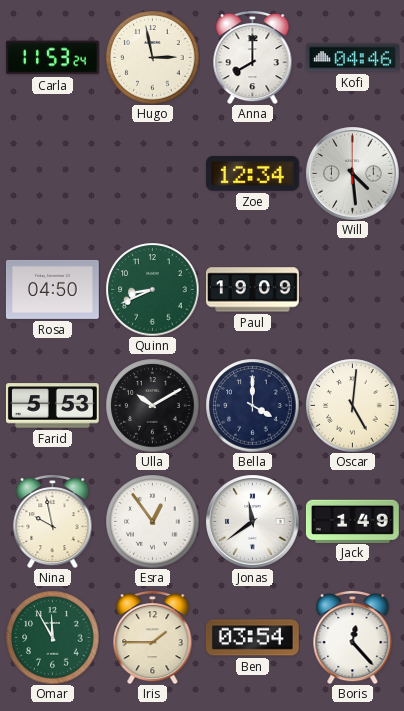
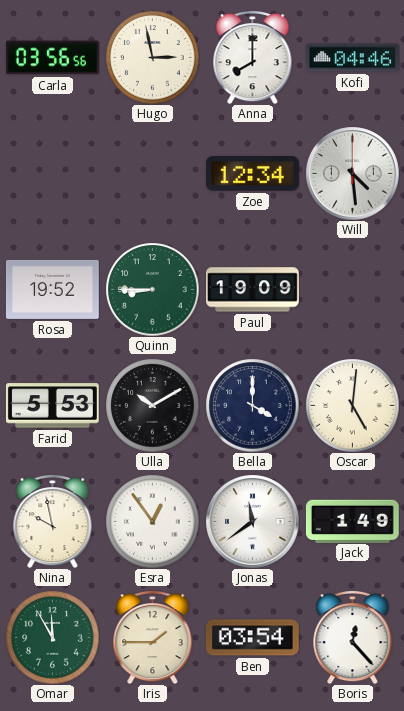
Carla: 11:53 -> 03:56
Rosa: 04:50 -> 19:52
Quinn: 8:41 -> 8:45
